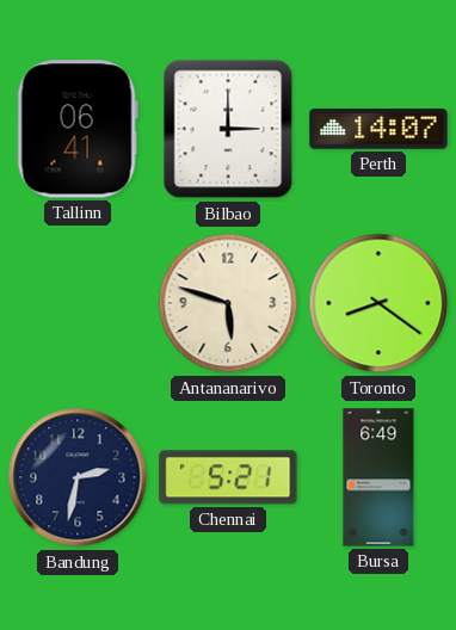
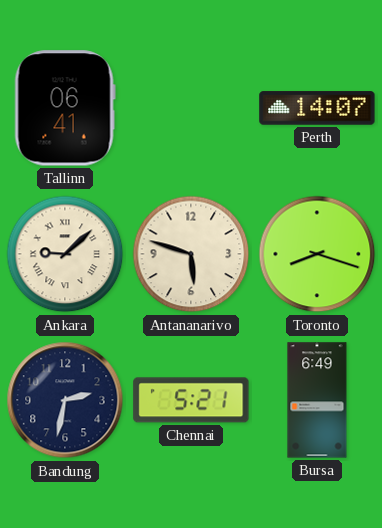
Bilbao: 3:00 -> none
Ankara: none -> 9:08
Toronto: 8:21 -> 8:18
